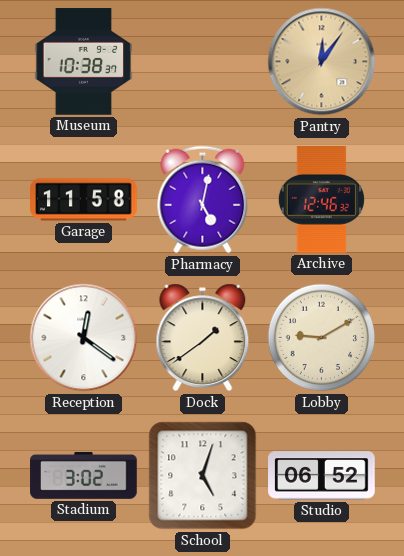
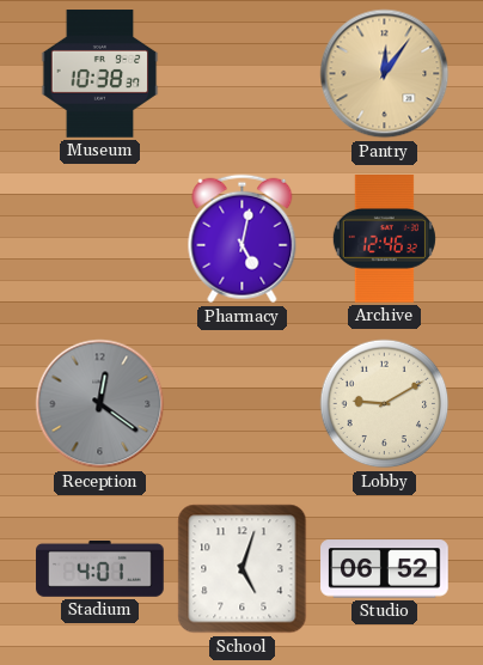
Garage: 11:58 -> none
Reception dial: white -> grey
Dock: 1:39 -> none
Stadium: 3:02 -> 4:01
